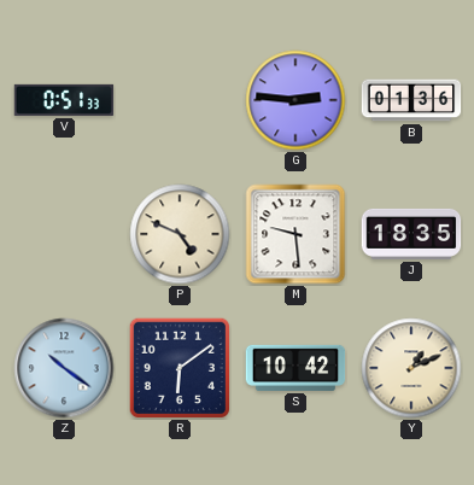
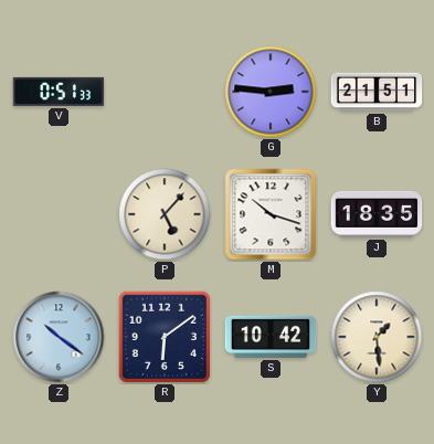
B: 01:36 -> 21:51
P: 4:49 -> 5:07
M: 9:29 -> 10:18
Y: 1:11 -> 1:29
